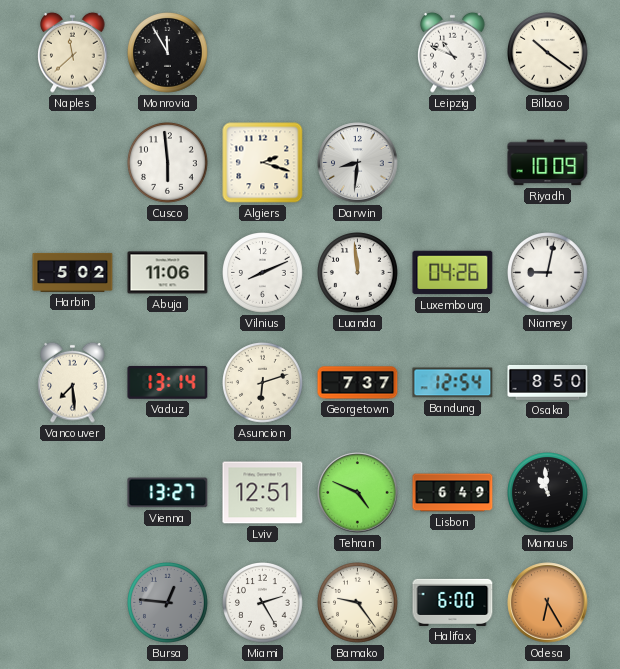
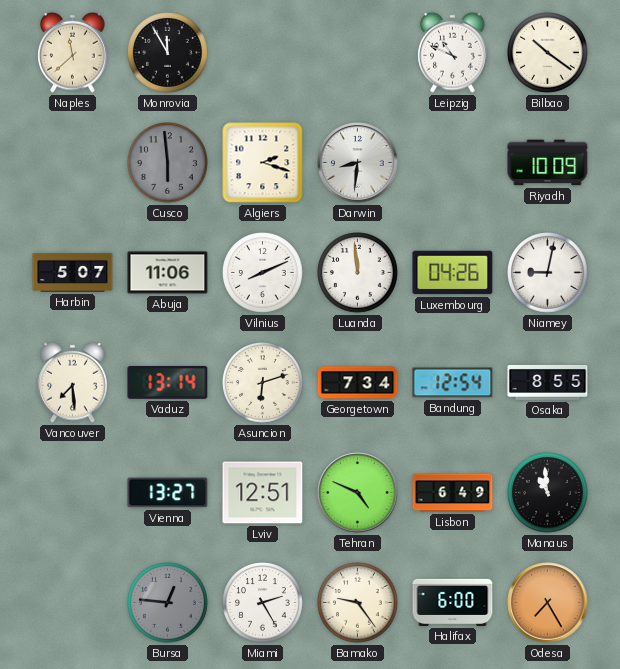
Cusco dial: white -> grey
Harbin: 5:02 -> 5:07
Georgetown: 7:37 -> 7:34
Osaka: 8:50 -> 8:55
Odesa: 6:25 -> 7:25
